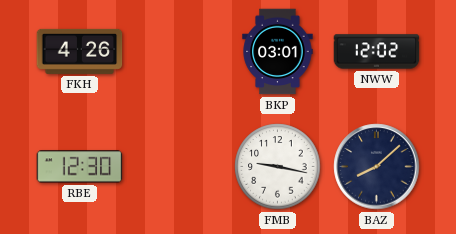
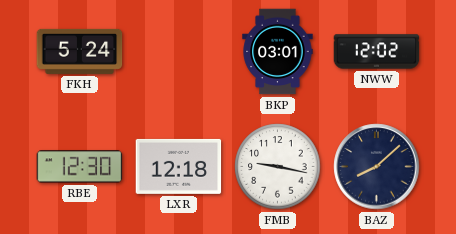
FKH: 4:26 -> 5:24
LXR: none -> 12:18
